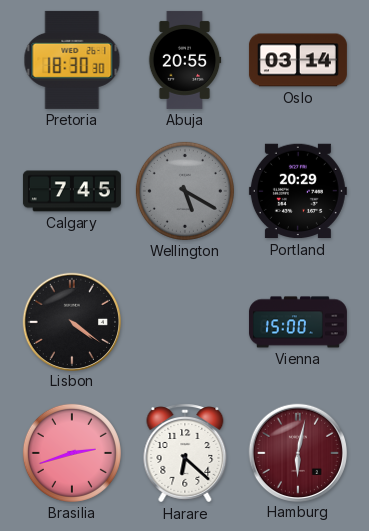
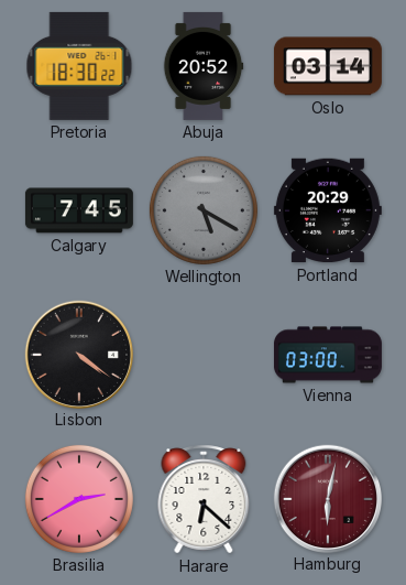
Pretoria: 18:30:30 -> 18:30:22
Abuja: 20:55 -> 20:52
Vienna: 15:00 -> 03:00
Brasilia: 2:42 -> 2:40
